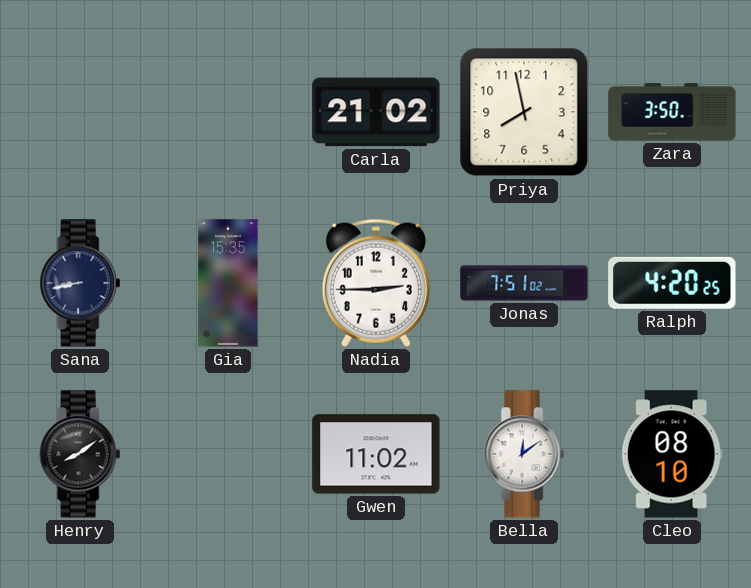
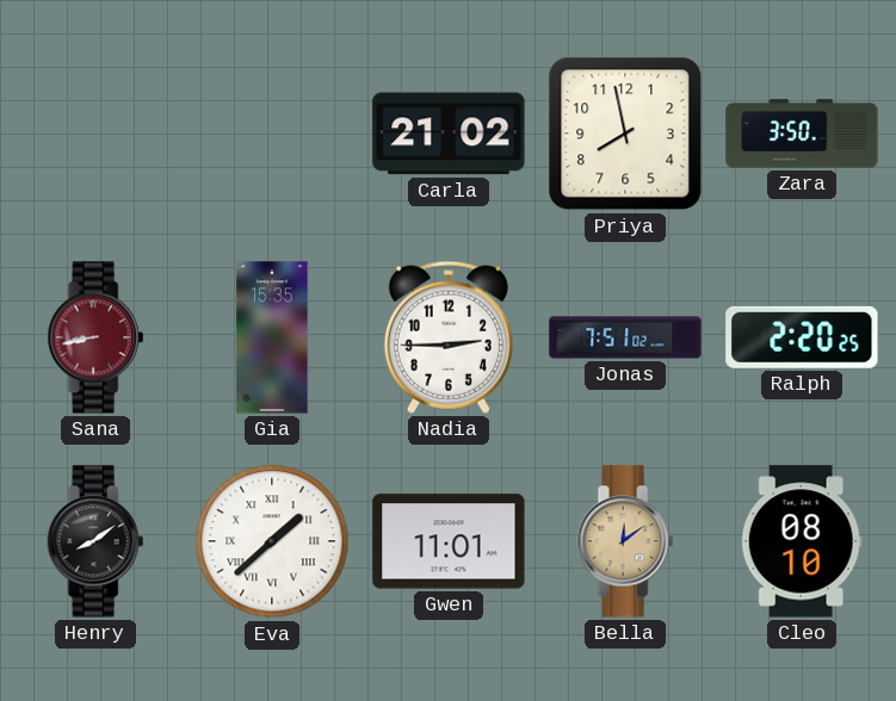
Sana dial: navy -> burgundy
Ralph: 4:20 -> 2:20
Eva: none -> 1:38
Gwen: 11:02 -> 11:01
Bella dial: white -> champagne
